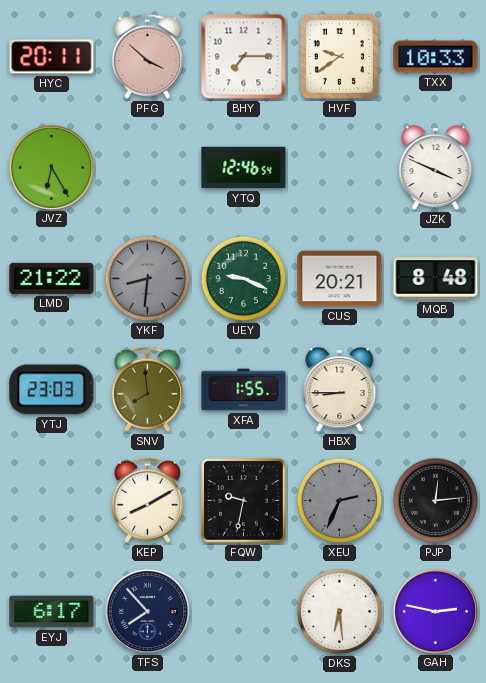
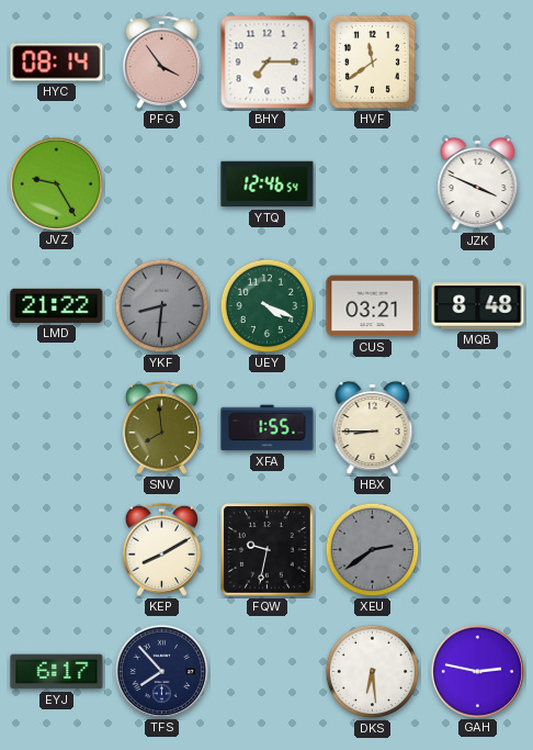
HYC: 20:11 -> 08:14
PFG: 3:52 -> 3:54
HVF: 9:39 -> 11:39
TXX: 10:33 -> none
JVZ: 6:25 -> 9:25
UEY: 9:19 -> 4:19
CUS: 20:21 -> 03:21
YTJ: 23:03 -> none
XEU: 2:34 -> 2:39
PJP: 12:14 -> none
